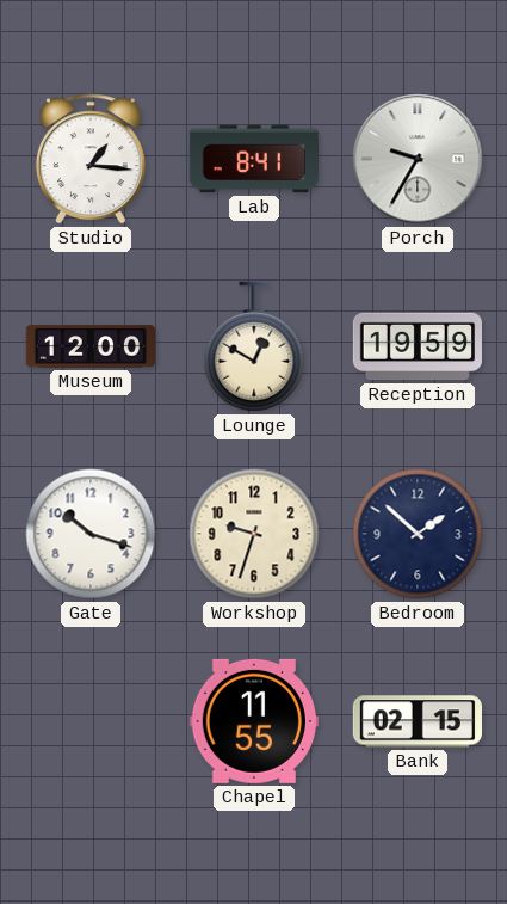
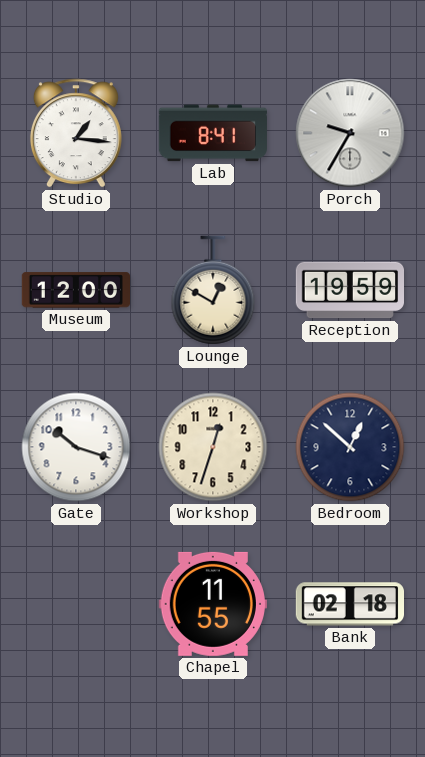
Workshop: 9:33 -> 12:33
Bedroom: 1:52 -> 12:52
Bank: 02:15 -> 02:18
